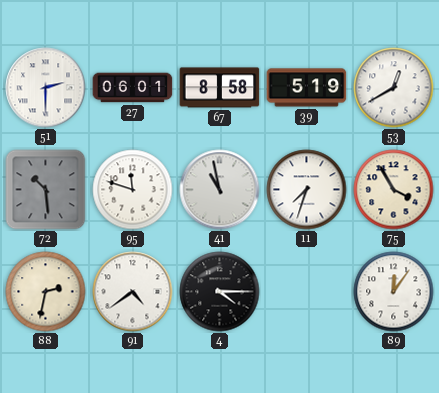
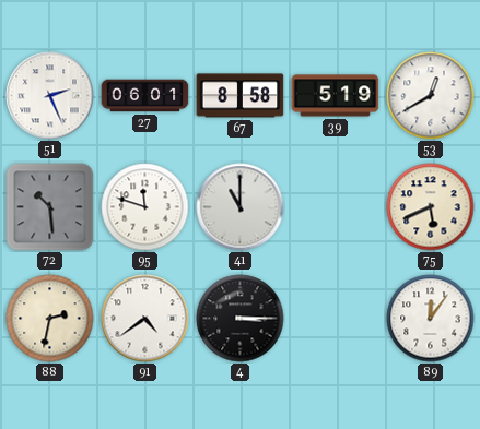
51: 2:30 -> 2:26
41: 10:58 -> 11:00
11: 7:33 -> none
75: 3:55 -> 5:41
4: 4:15 -> 3:15
